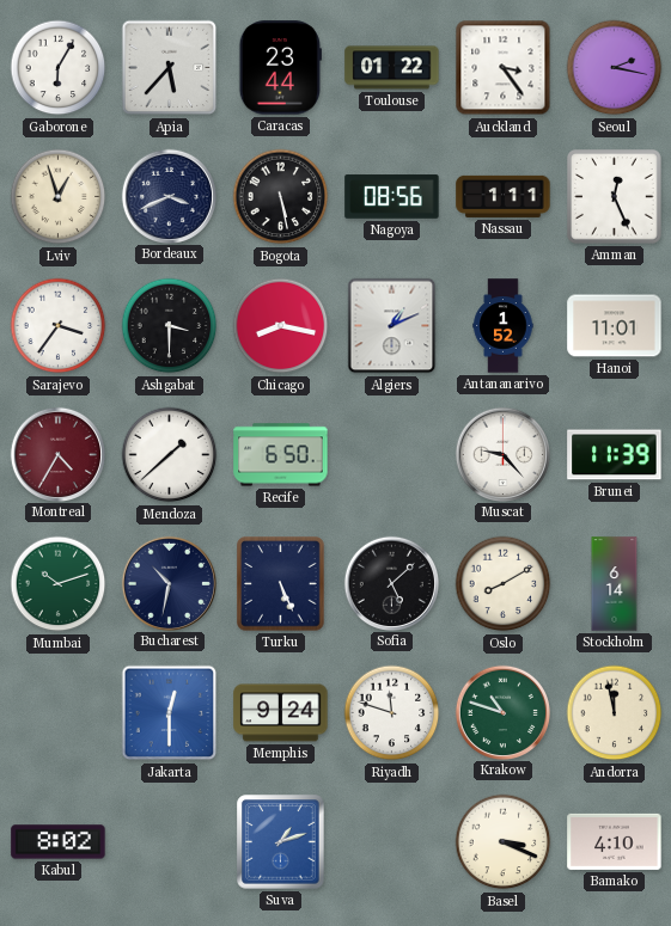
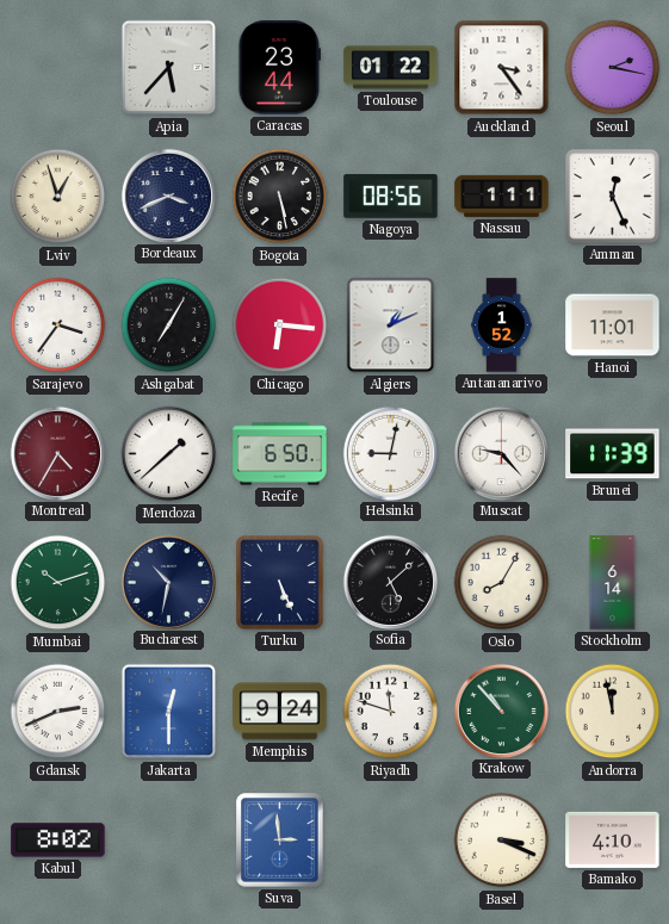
Gaborone: 6:05 -> none
Ashgabat: 3:30 -> 7:05
Chicago: 8:17 -> 6:16
Helsinki: none -> 9:02
Oslo: 8:10 -> 8:05
Gdansk: none -> 2:41
Krakow: 10:48 -> 10:53
Suva: 1:12 -> 2:59
